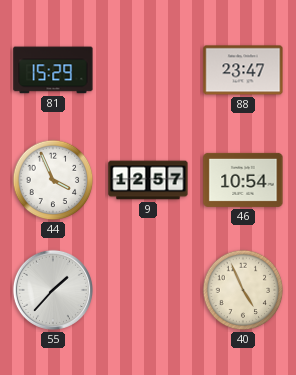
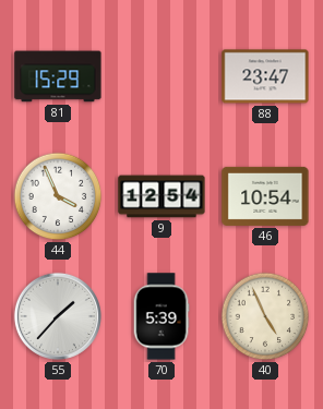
9: 12:57 -> 12:54
70: none -> 5:39
